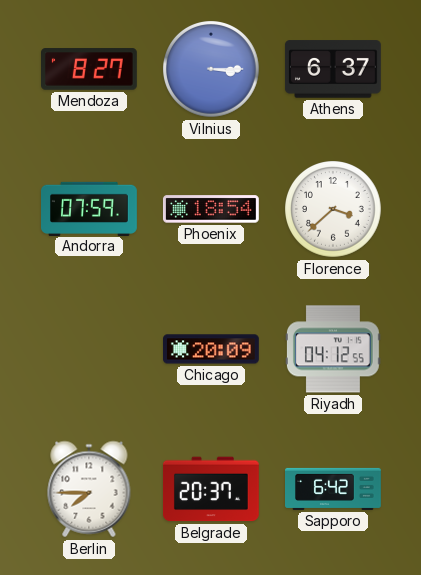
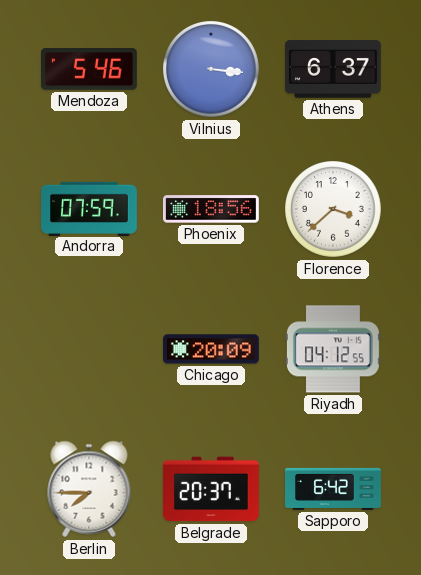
Mendoza: 8:27 -> 5:46
Vilnius: 3:15 -> 3:16
Phoenix: 18:54 -> 18:56
